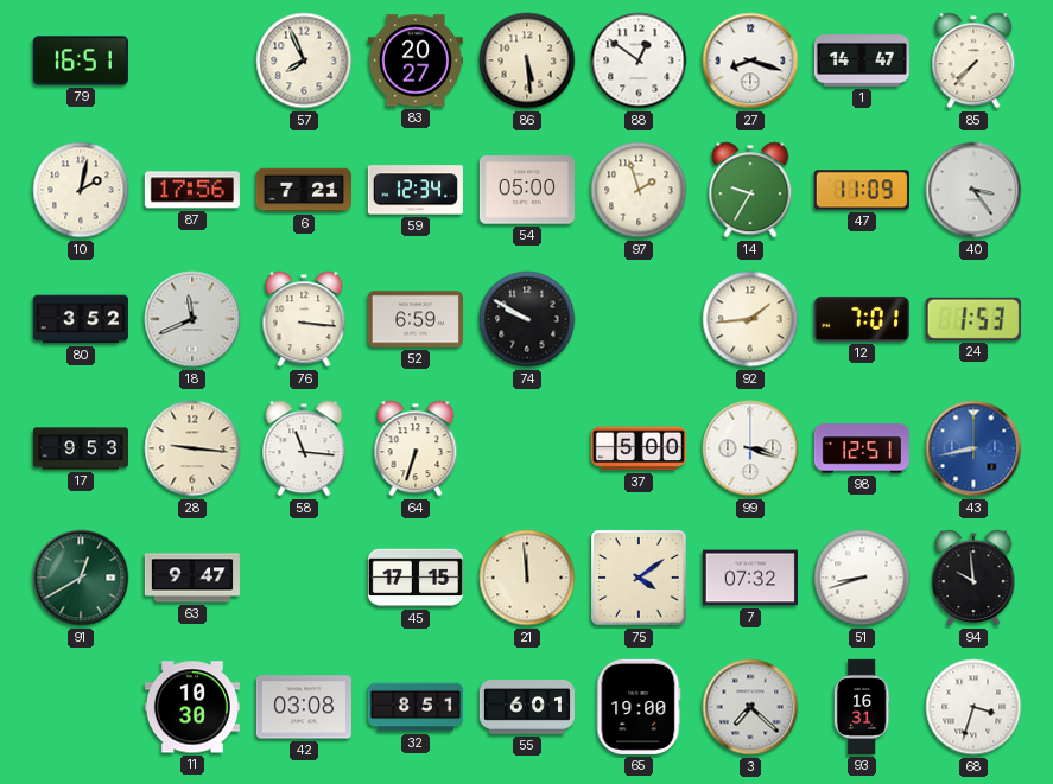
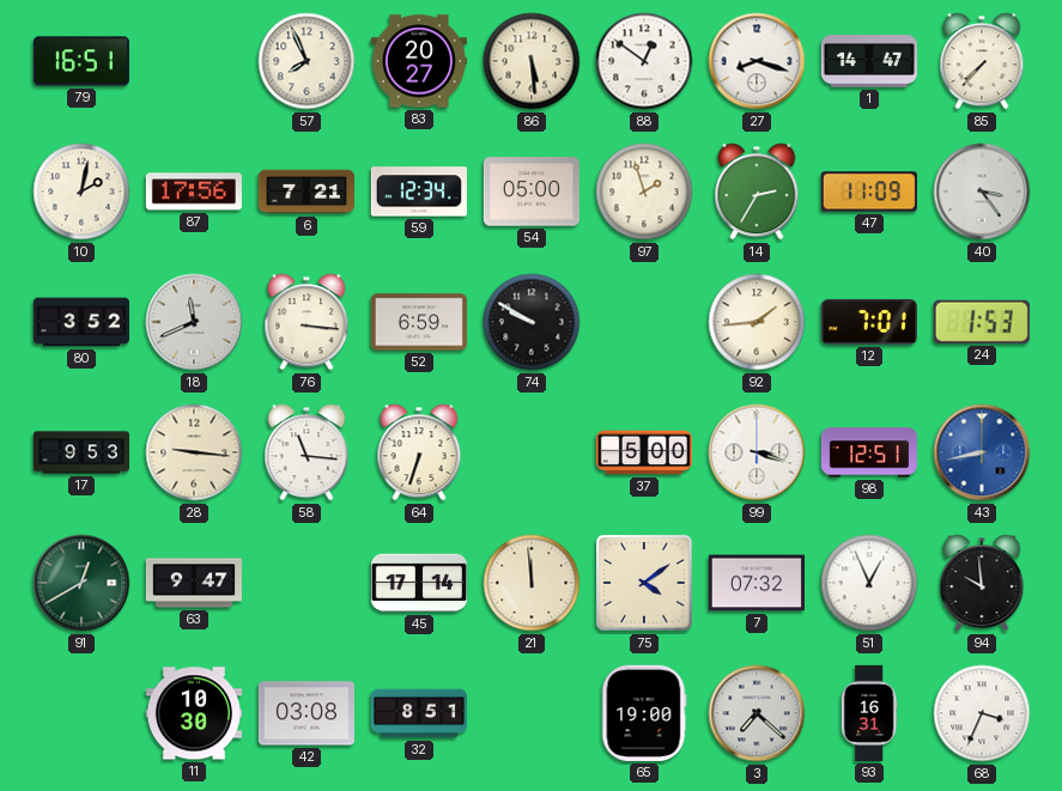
14: 9:35 -> 2:35
45: 17:15 -> 17:14
51: 8:42 -> 12:56
55: 6:01 -> none
68: 3:33 -> 3:34
